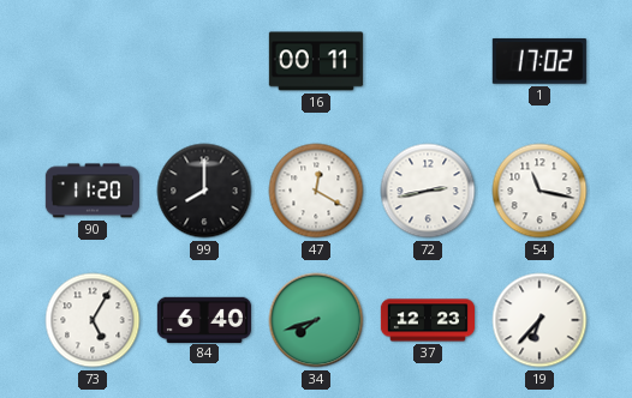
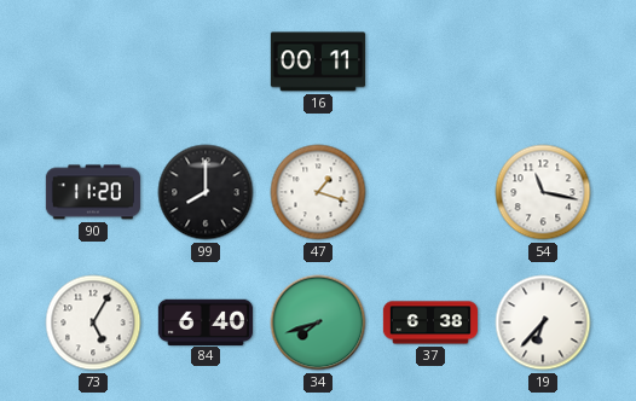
1: 17:02 -> none
47: 12:20 -> 1:18
72: 2:43 -> none
37: 12:23 -> 6:38
